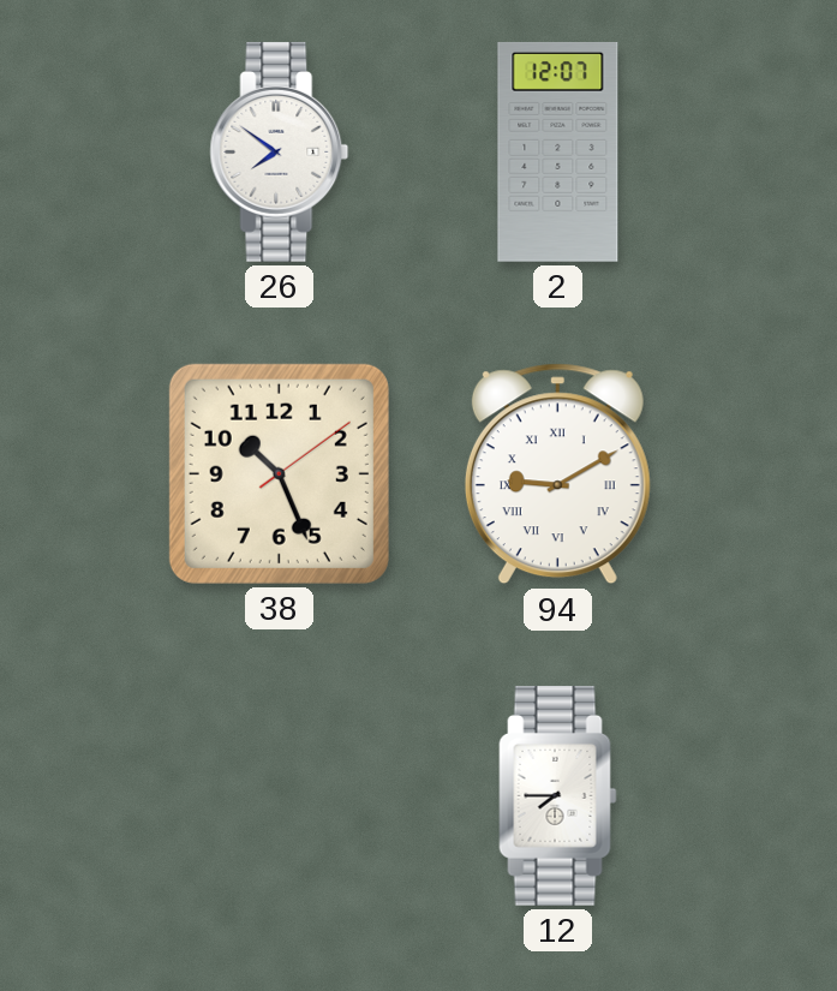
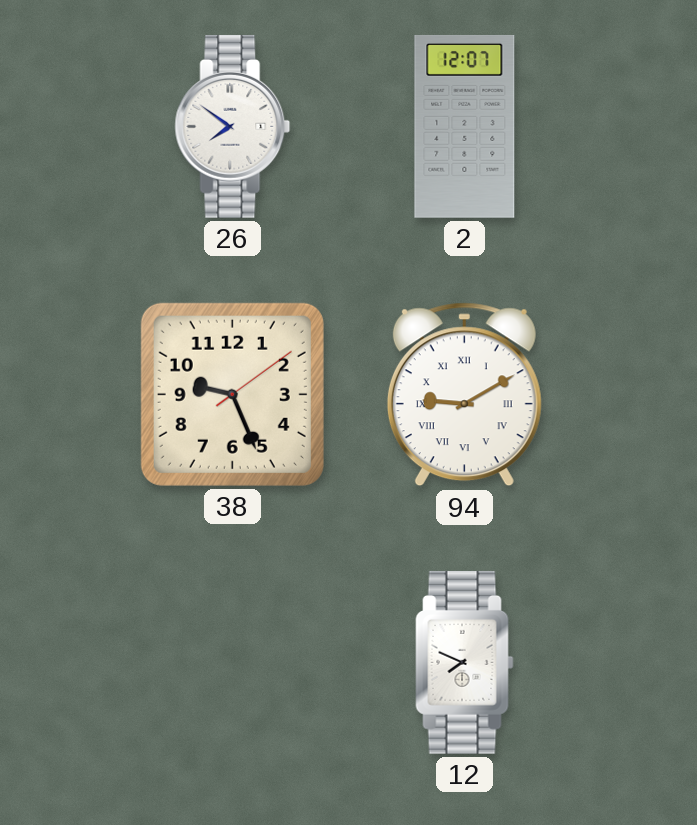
38: 10:26 -> 9:26
12: 7:45 -> 7:49
